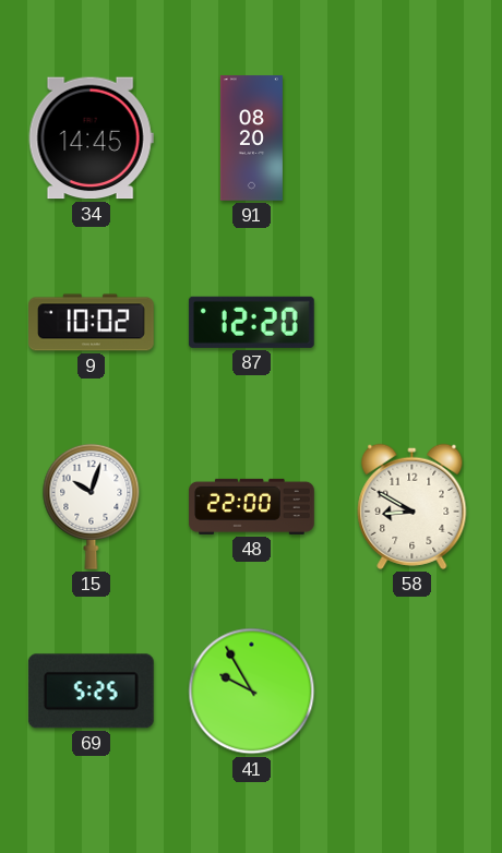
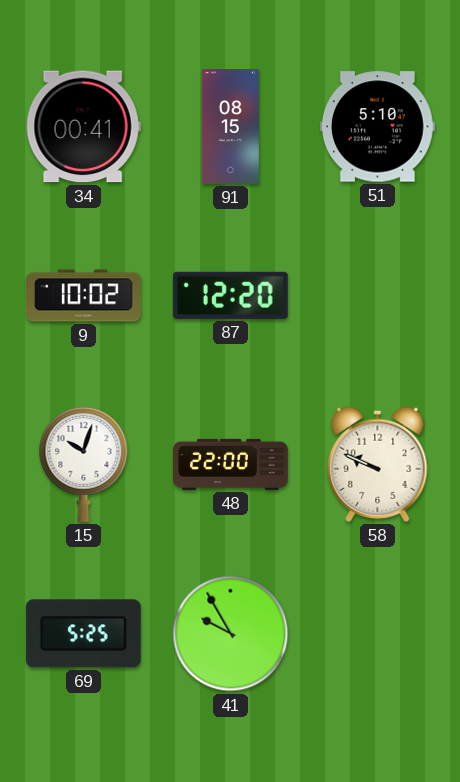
34: 14:45 -> 00:41
91: 08:20 -> 08:15
51: none -> 5:10
58: 8:50 -> 9:49
